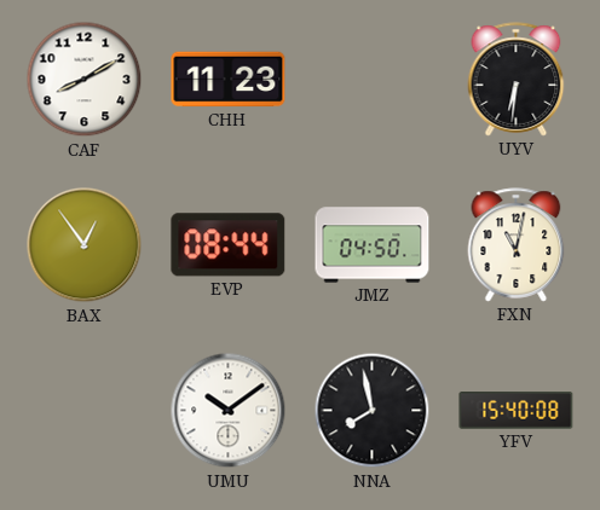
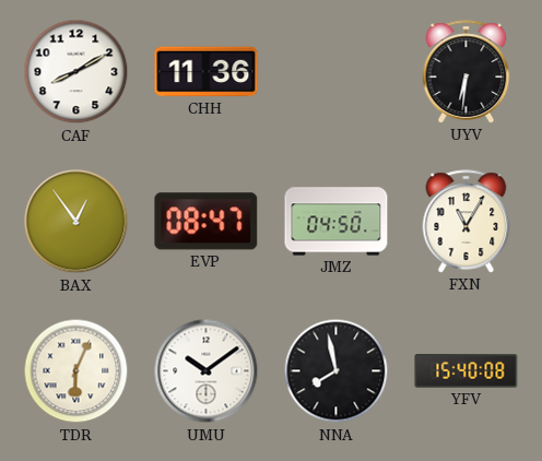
CHH: 11:23 -> 11:36
EVP: 08:44 -> 08:47
FXN: 11:02 -> 11:05
TDR: none -> 6:04
